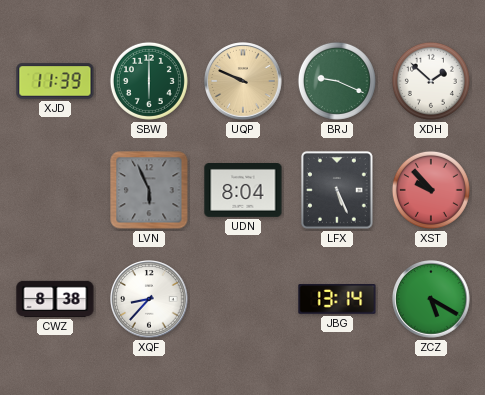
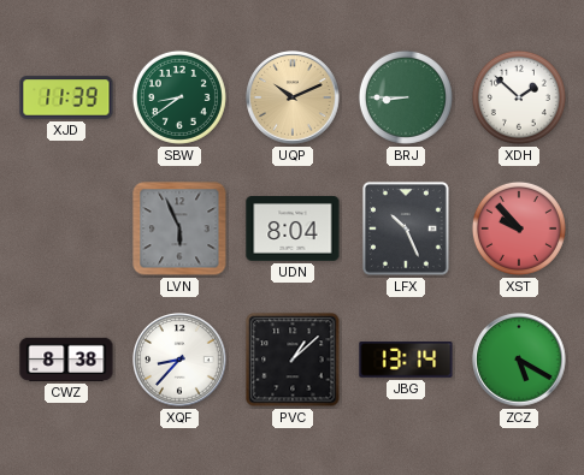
SBW: 6:00 -> 8:39
UQP: 9:49 -> 10:11
BRJ: 9:19 -> 8:45
LFX: 5:26 -> 10:26
PVC: none -> 1:08
